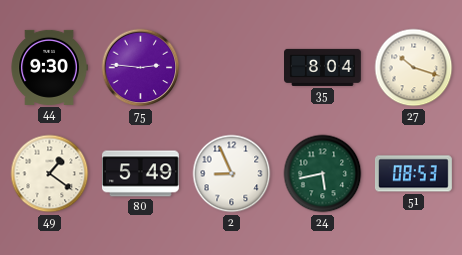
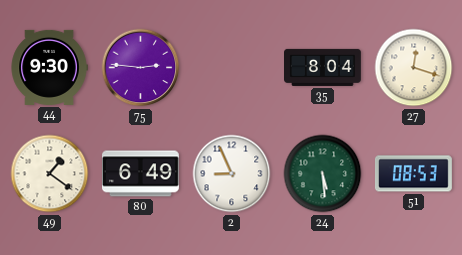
27: 10:18 -> 12:18
80: 5:49 -> 6:49
24: 5:43 -> 5:29
